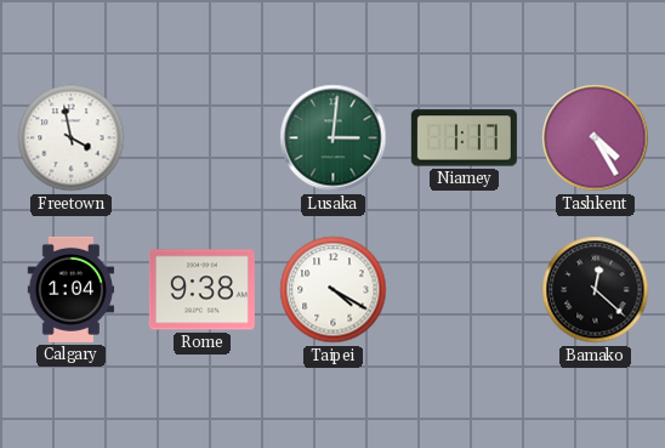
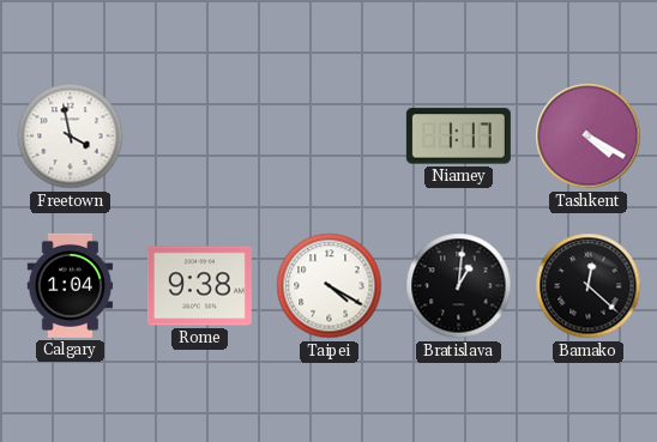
Lusaka: 3:01 -> none
Tashkent: 4:25 -> 4:20
Bratislava: none -> 1:01
